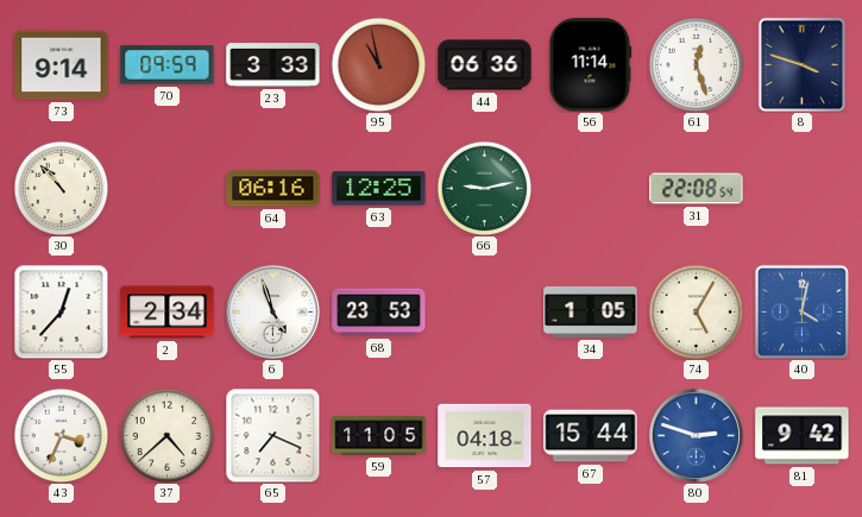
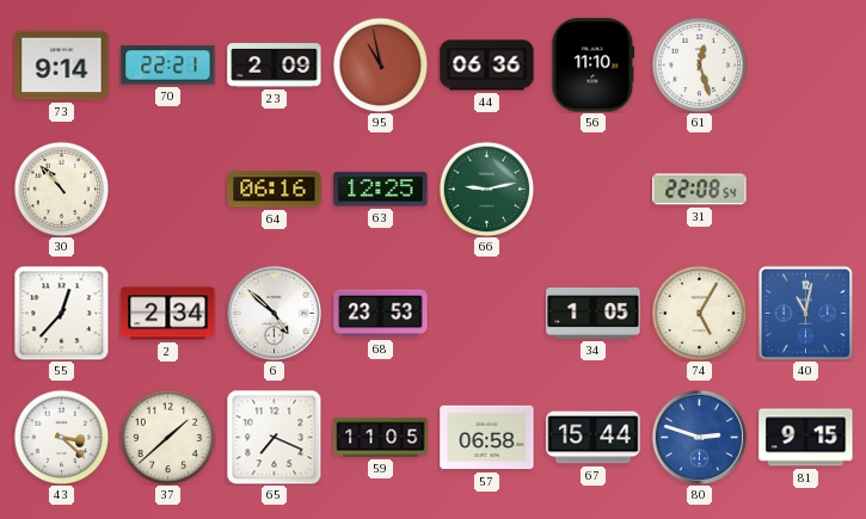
70: 09:59 -> 22:21
23: 3:33 -> 2:09
56: 11:14 -> 11:10
8: 3:48 -> none
6: 4:57 -> 4:52
40: 4:02 -> 11:02
43: 3:34 -> 3:22
37: 4:38 -> 1:38
57: 04:18 -> 06:58
81: 9:42 -> 9:15
